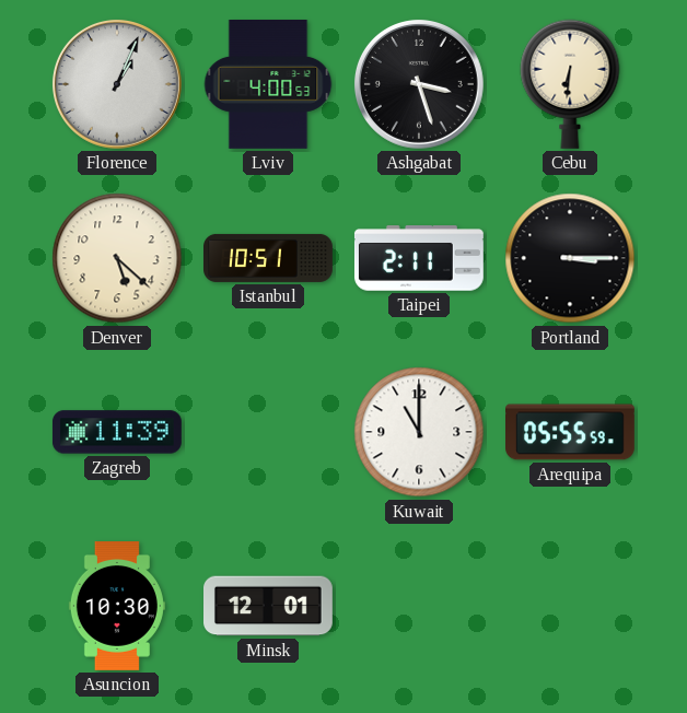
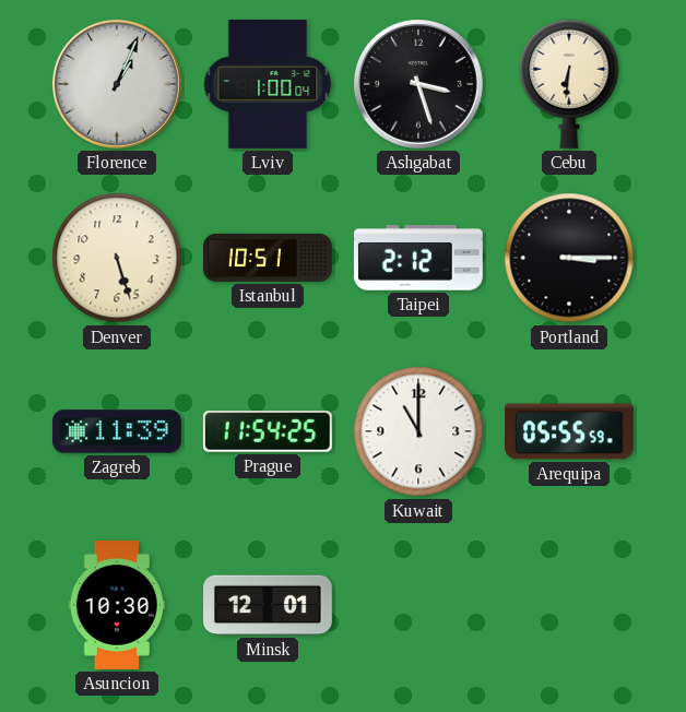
Lviv: 4:00 -> 1:00
Denver: 5:22 -> 5:27
Taipei: 2:11 -> 2:12
Prague: none -> 11:54
